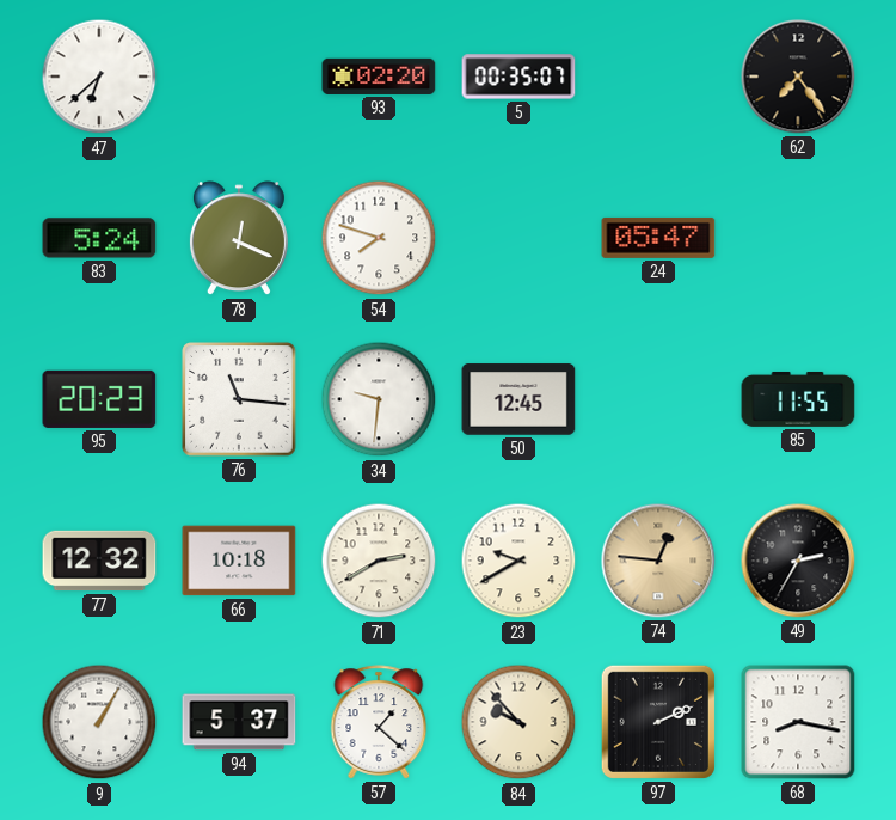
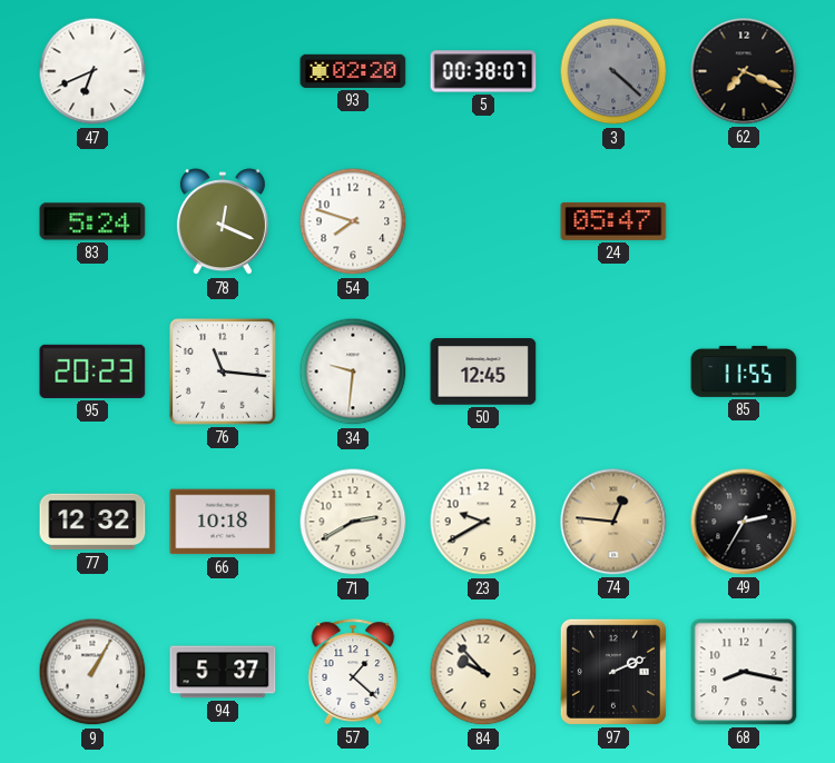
47: 6:38 -> 6:41
5: 00:35 -> 00:38
3: none -> 4:22
62: 7:24 -> 7:19
